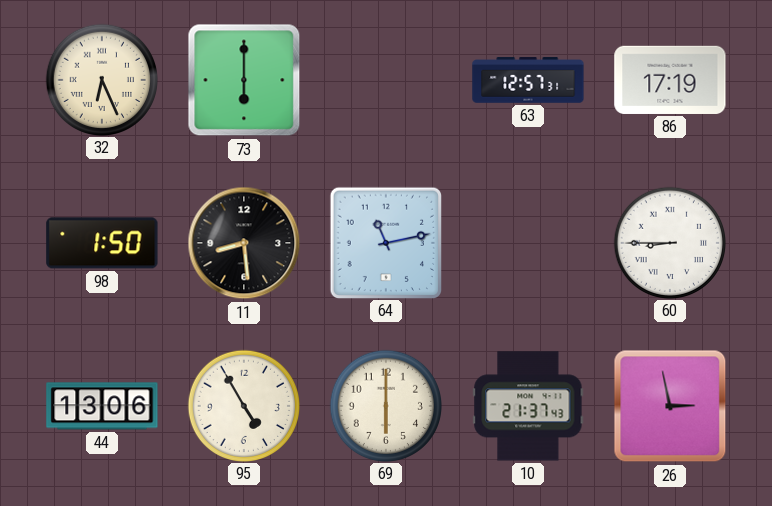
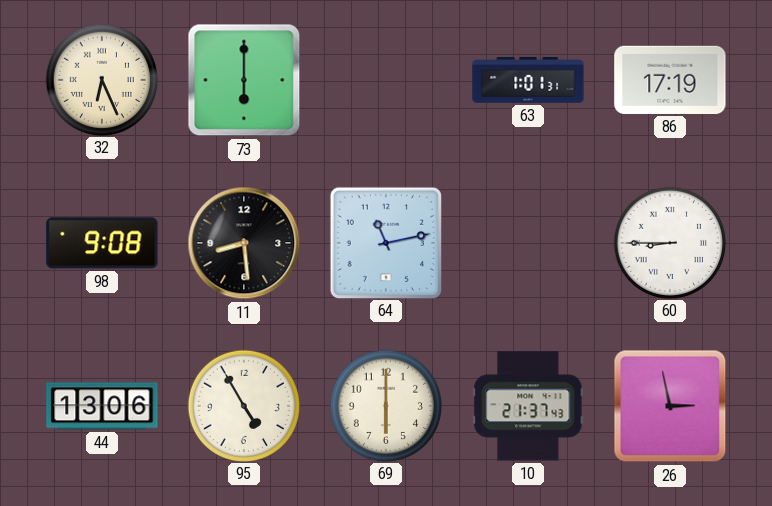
63: 12:57 -> 1:01
98: 1:50 -> 9:08
